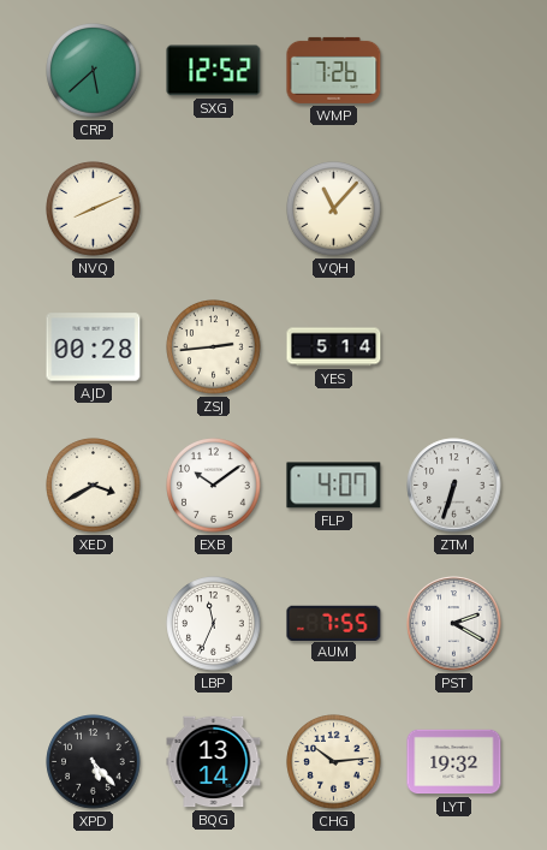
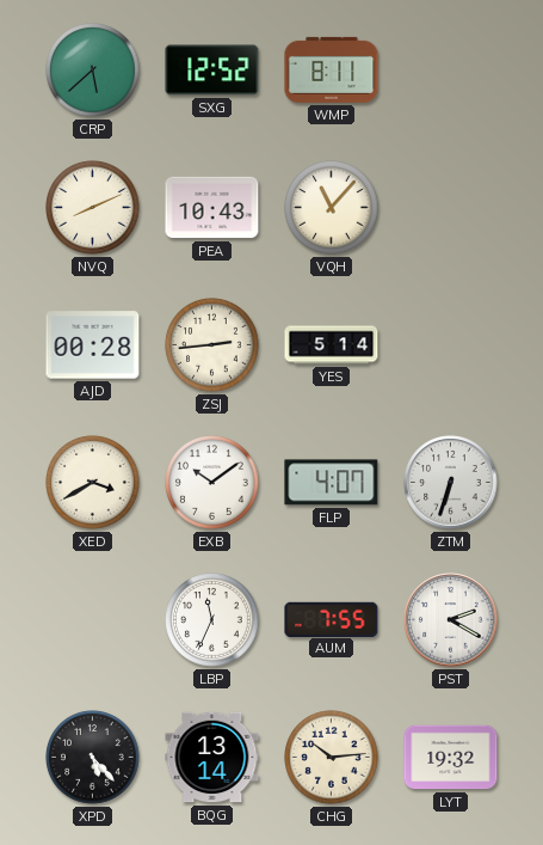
WMP: 7:26 -> 8:11
PEA: none -> 10:43
